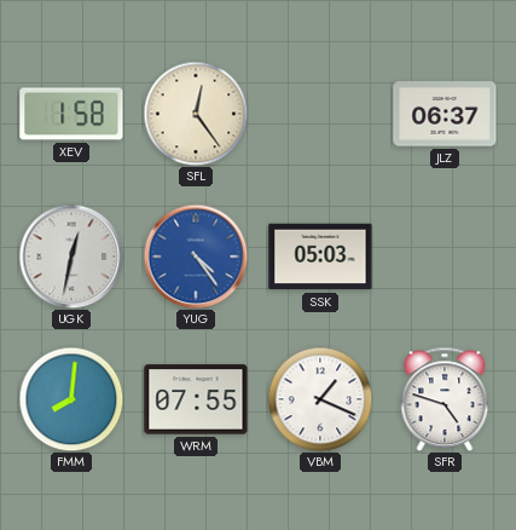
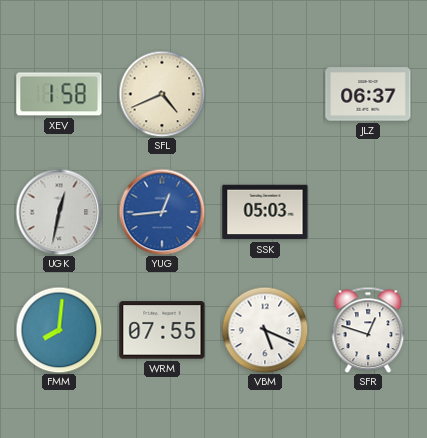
SFL: 12:24 -> 4:41
YUG: 4:24 -> 12:44
VBM: 1:19 -> 5:19
SFR: 4:48 -> 12:48
